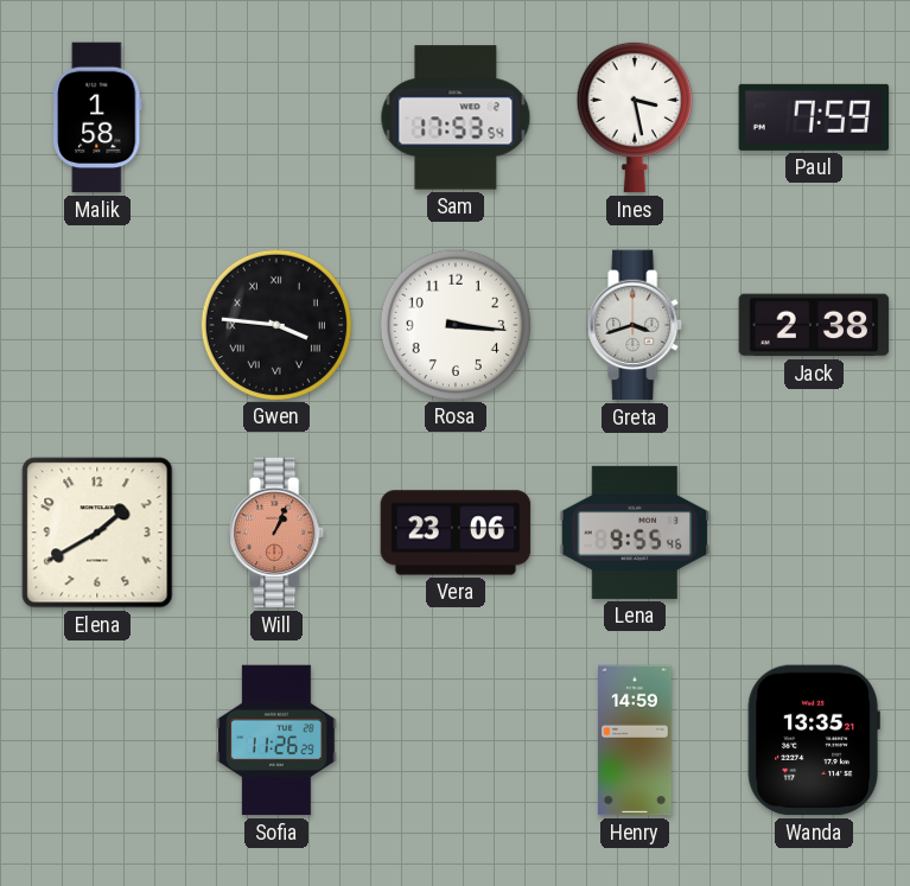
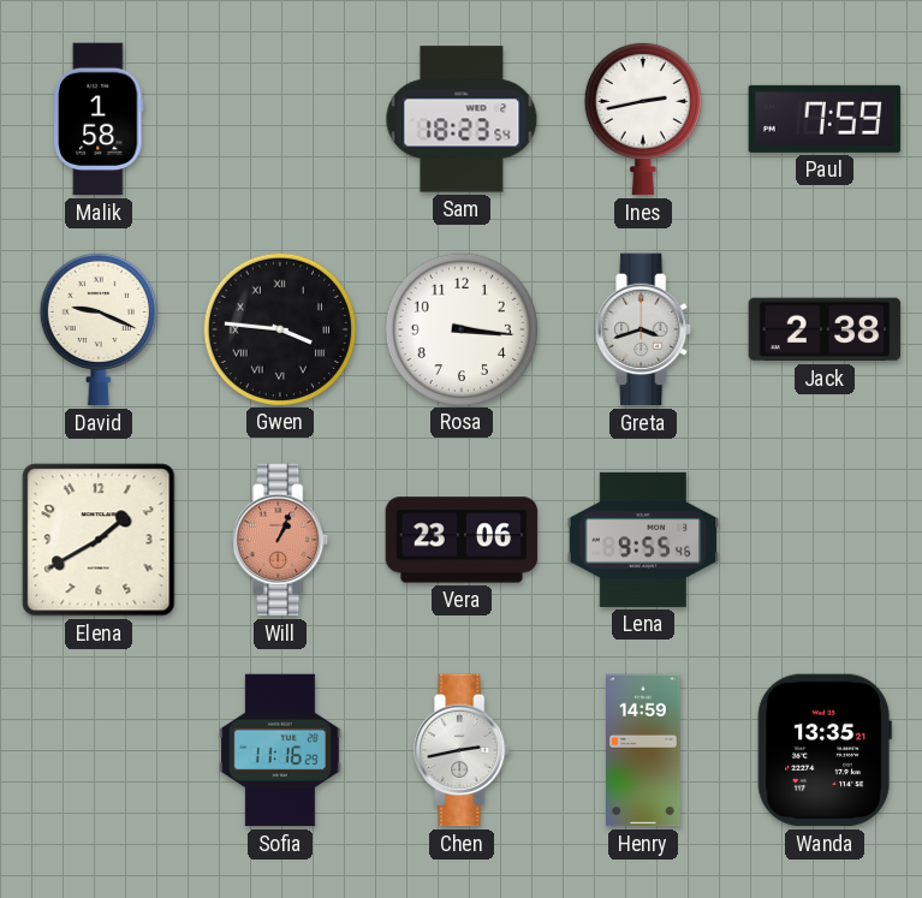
Sam: 17:53 -> 18:23
Ines: 3:28 -> 2:43
David: none -> 9:19
Sofia: 11:26 -> 11:16
Chen: none -> 2:43
